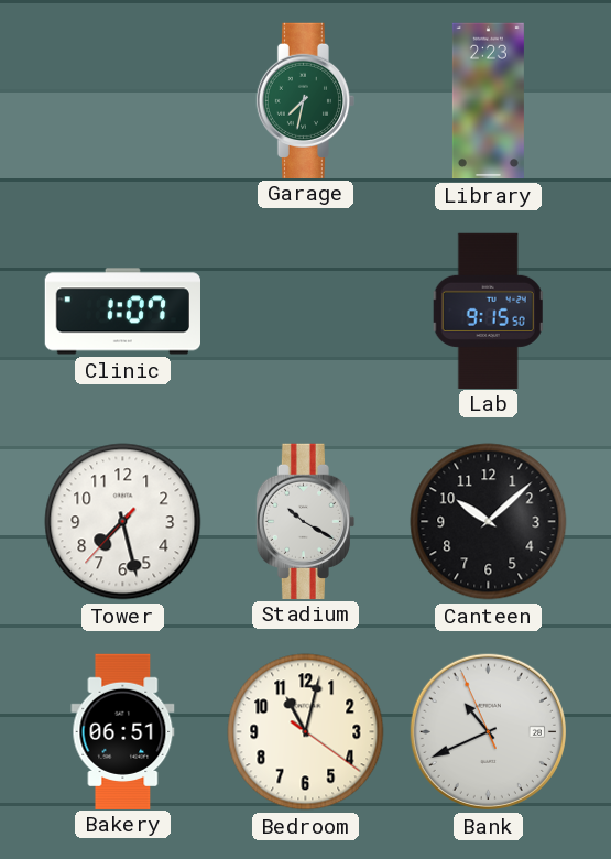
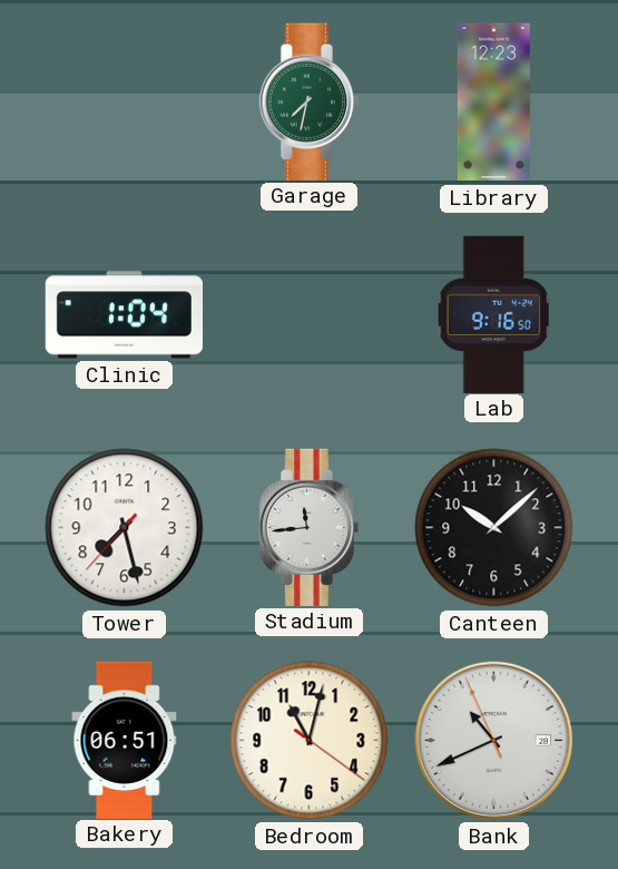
Library: 2:23 -> 12:23
Clinic: 1:07 -> 1:04
Lab: 9:15 -> 9:16
Stadium: 10:20 -> 11:44
